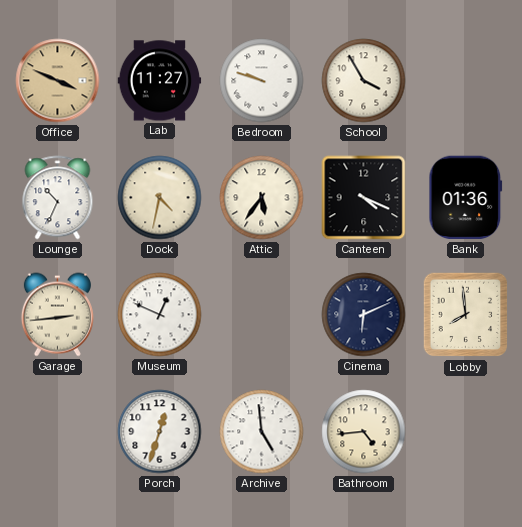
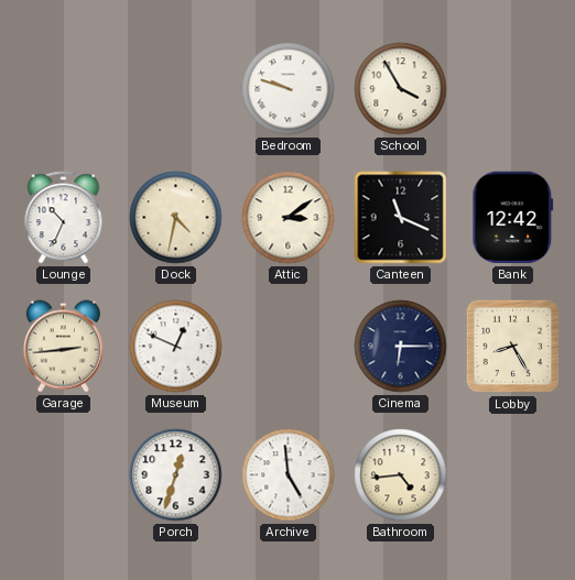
Office: 3:49 -> none
Lab: 11:27 -> none
Attic: 5:36 -> 3:09
Canteen: 4:19 -> 11:19
Bank: 01:36 -> 12:42
Cinema: 6:11 -> 6:15
Lobby: 7:59 -> 8:25
